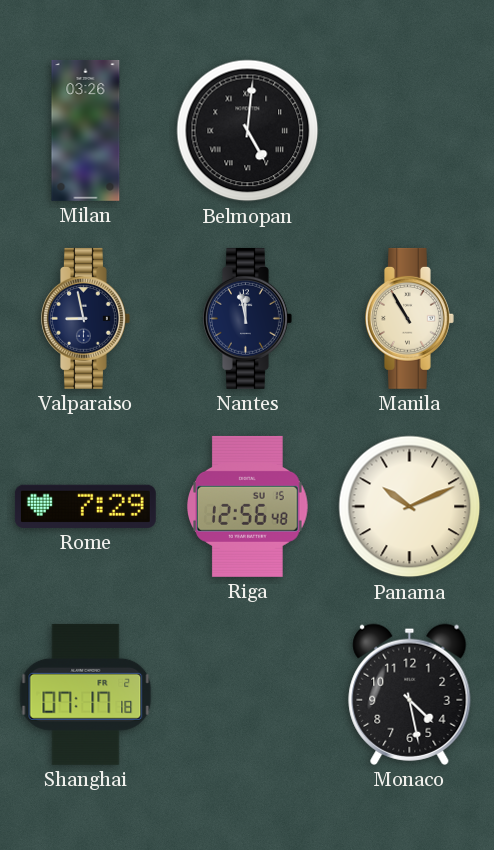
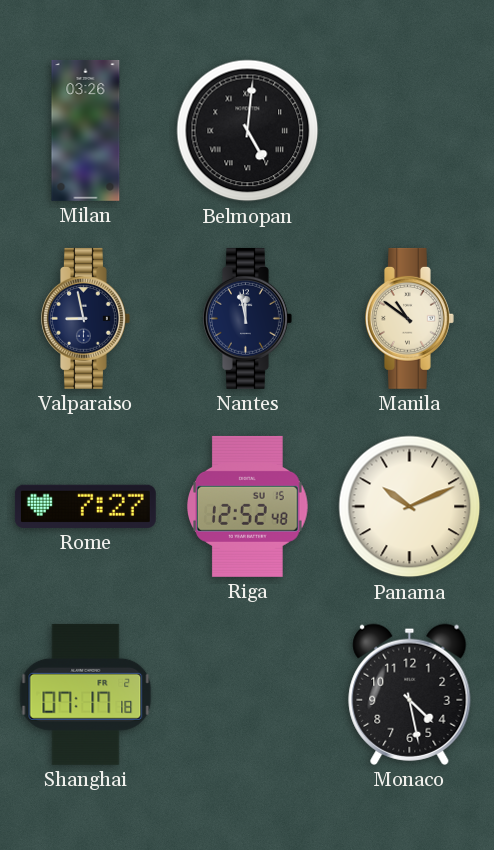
Manila: 10:55 -> 10:51
Rome: 7:29 -> 7:27
Riga: 12:56 -> 12:52
